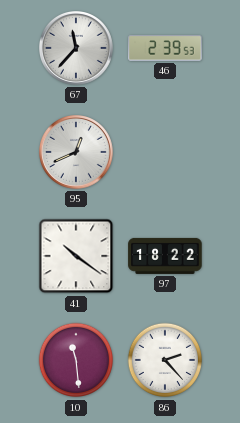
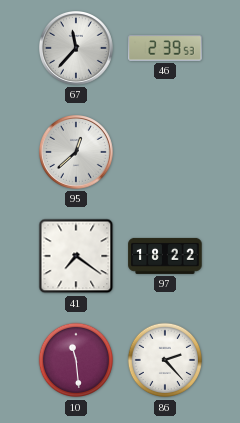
95: 12:41 -> 12:38
41: 10:21 -> 7:21
